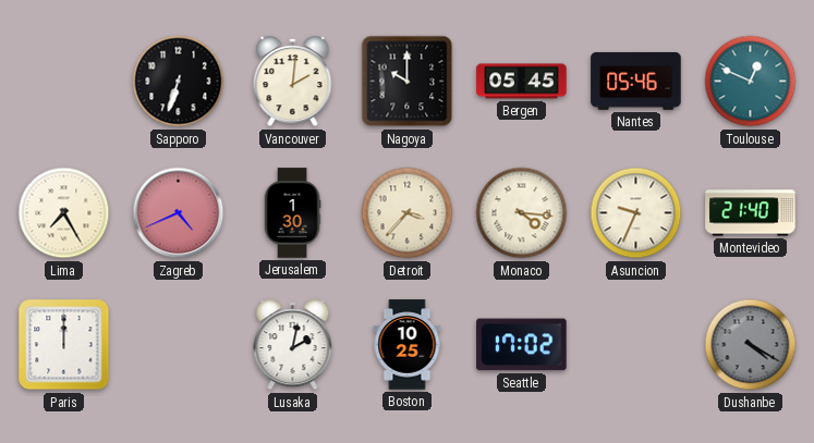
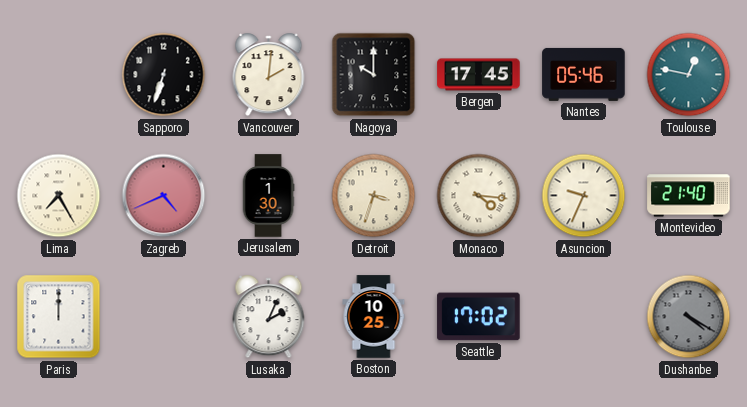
Bergen: 05:45 -> 17:45
Toulouse: 12:49 -> 12:47
Detroit: 3:37 -> 3:33
Lusaka: 2:02 -> 2:04
